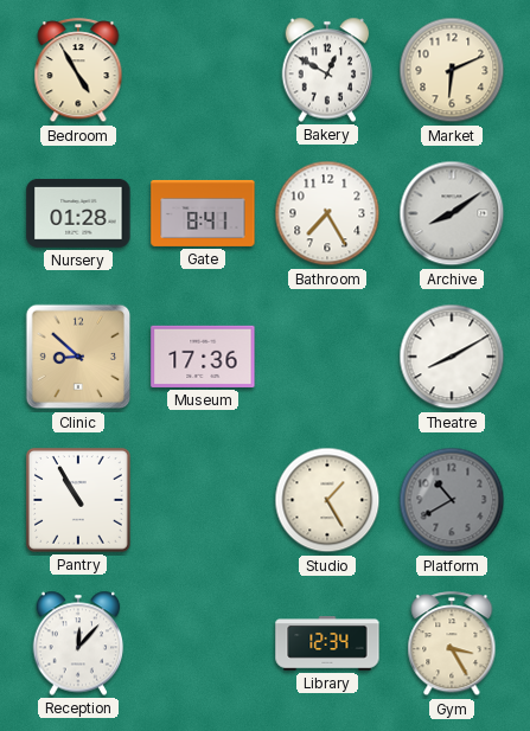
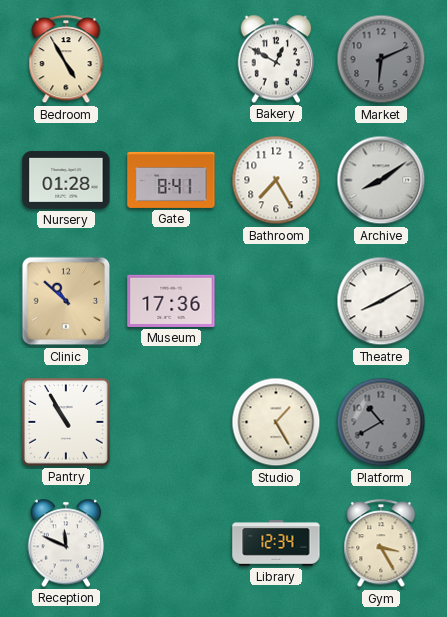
Market dial: cream -> grey
Clinic: 8:52 -> 10:52
Reception: 12:07 -> 11:49
